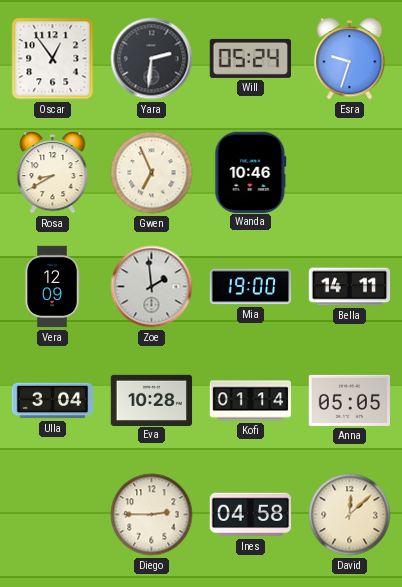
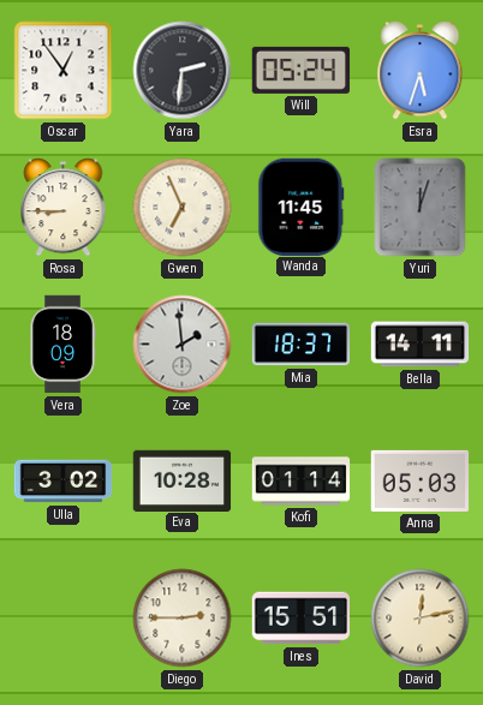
Esra: 9:33 -> 5:33
Rosa: 8:40 -> 8:45
Wanda: 10:46 -> 11:45
Yuri: none -> 12:03
Vera: 12:09 -> 18:09
Mia: 19:00 -> 18:37
Ulla: 3:04 -> 3:02
Anna: 05:05 -> 05:03
Ines: 04:58 -> 15:51
David: 12:08 -> 12:13
